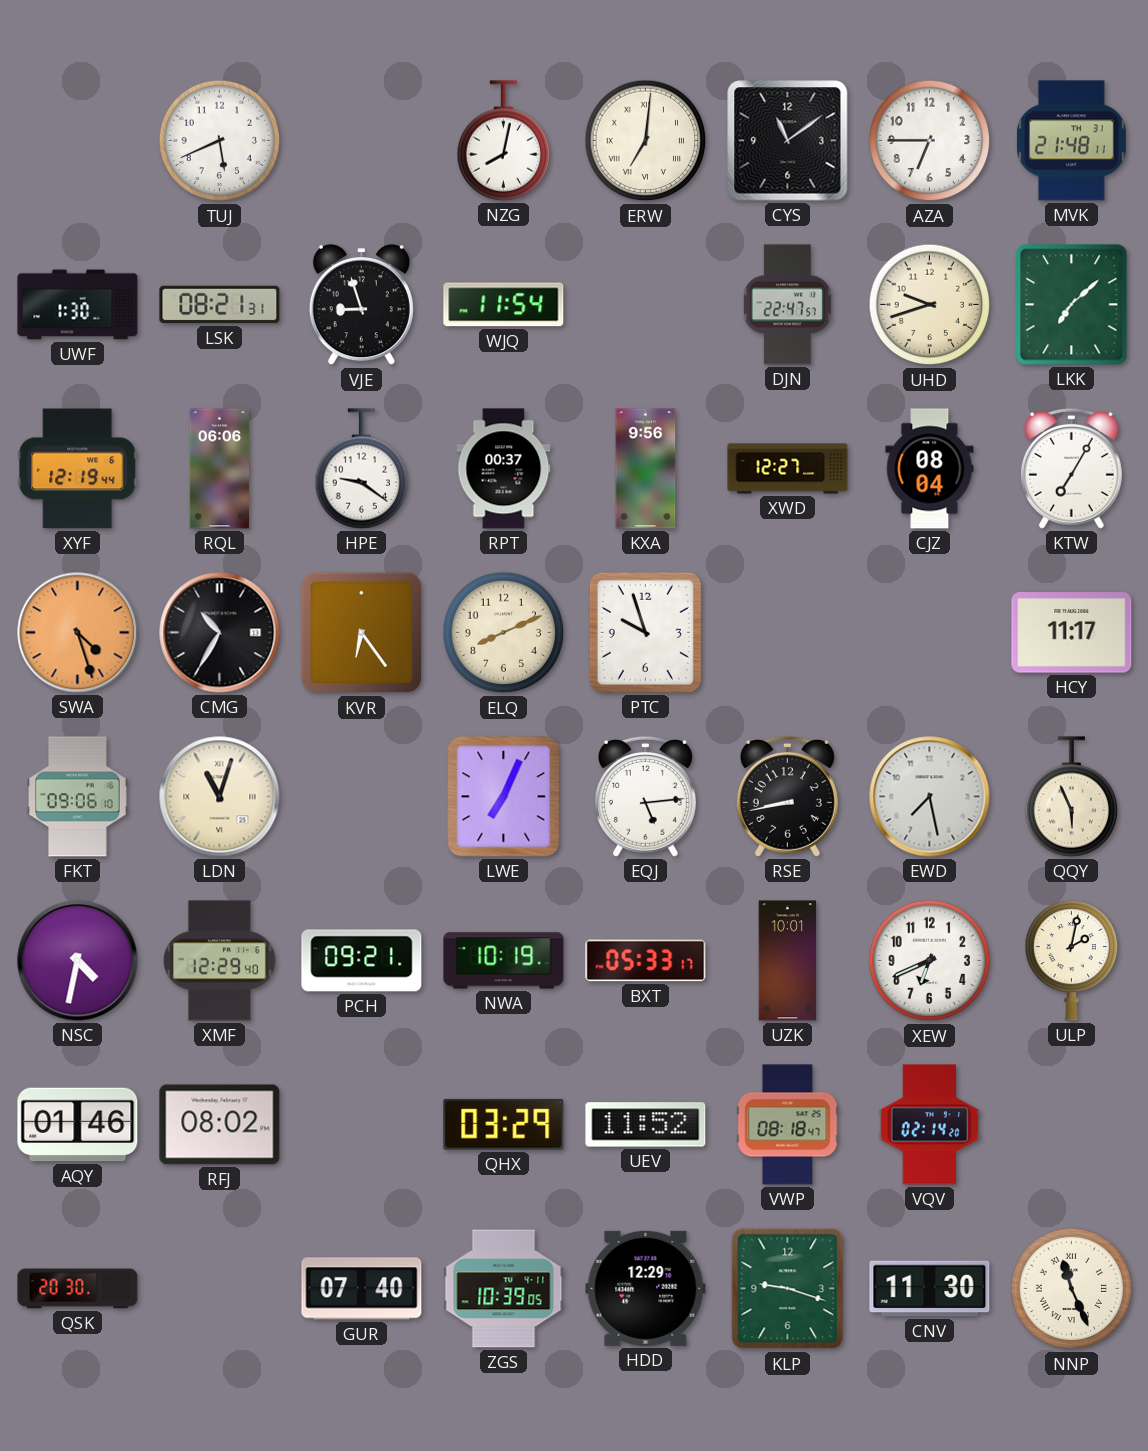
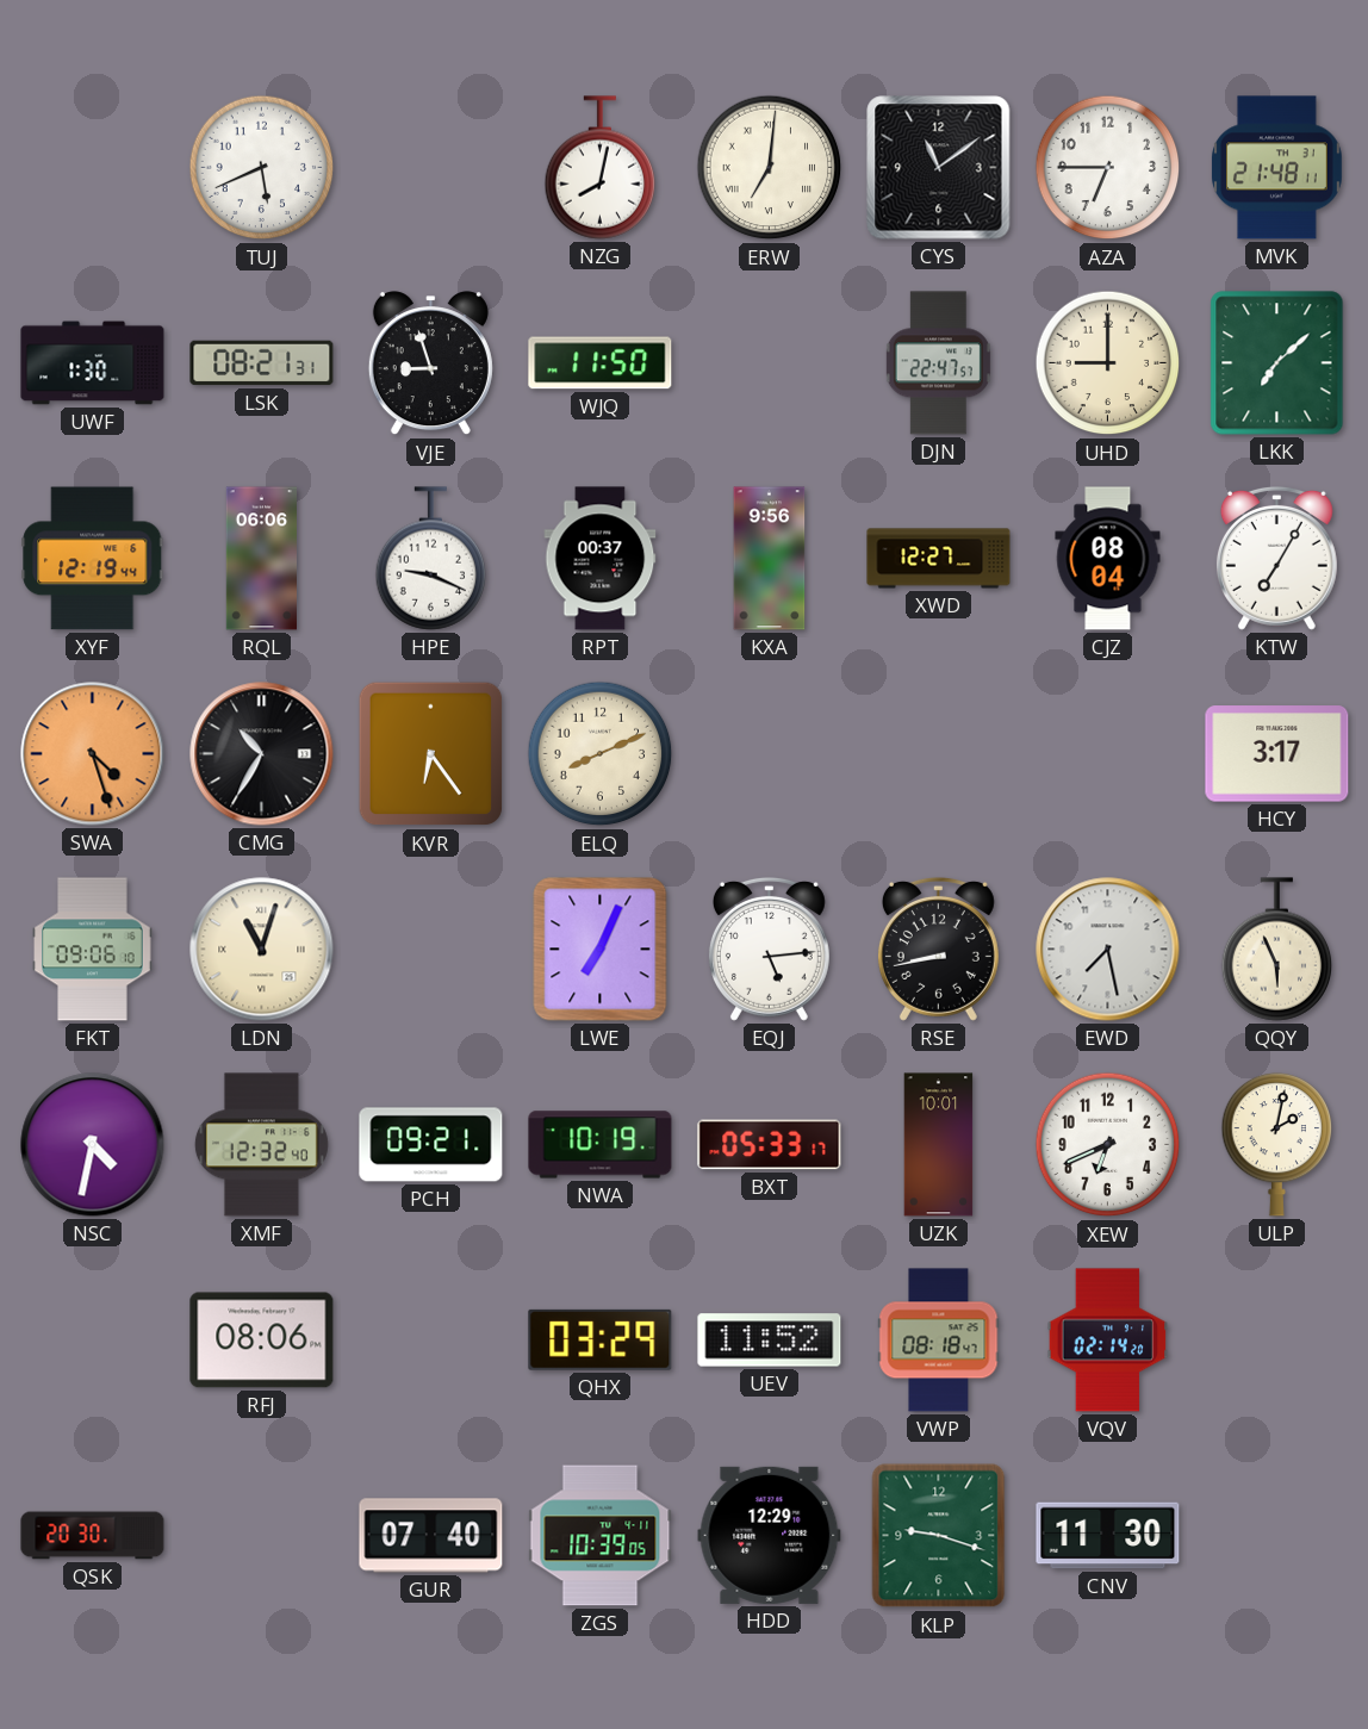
WJQ: 11:54 -> 11:50
UHD: 9:42 -> 9:00
HPE: 9:21 -> 9:19
PTC: 9:57 -> none
HCY: 11:17 -> 3:17
XMF: 12:29 -> 12:32
AQY: 01:46 -> none
RFJ: 08:02 -> 08:06
NNP: 11:26 -> none
